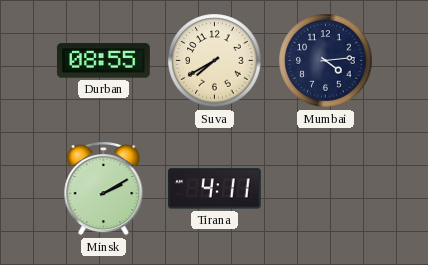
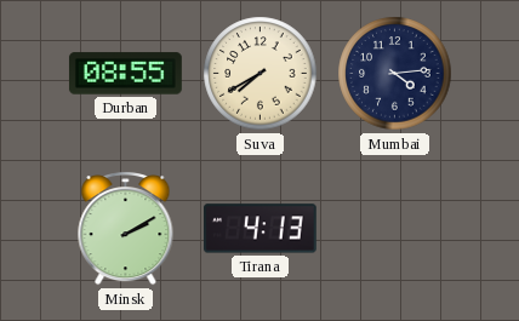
Tirana: 4:11 -> 4:13
